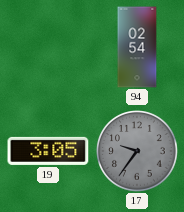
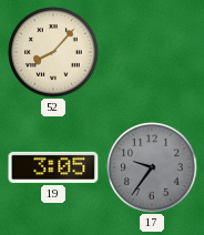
52: none -> 8:07
94: 02:54 -> none
